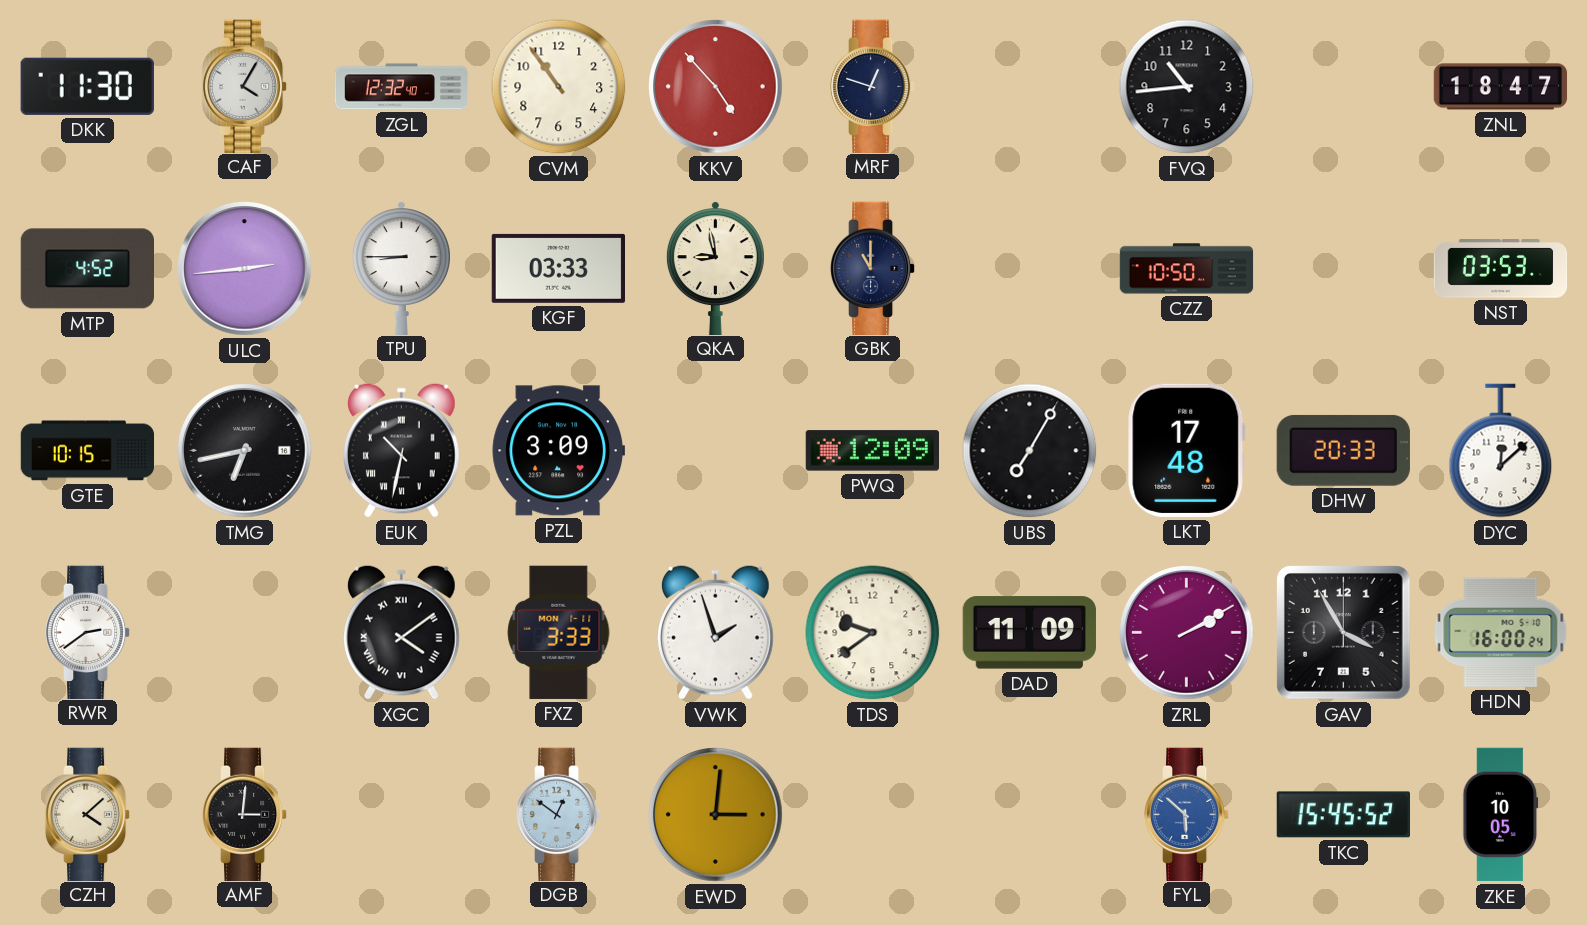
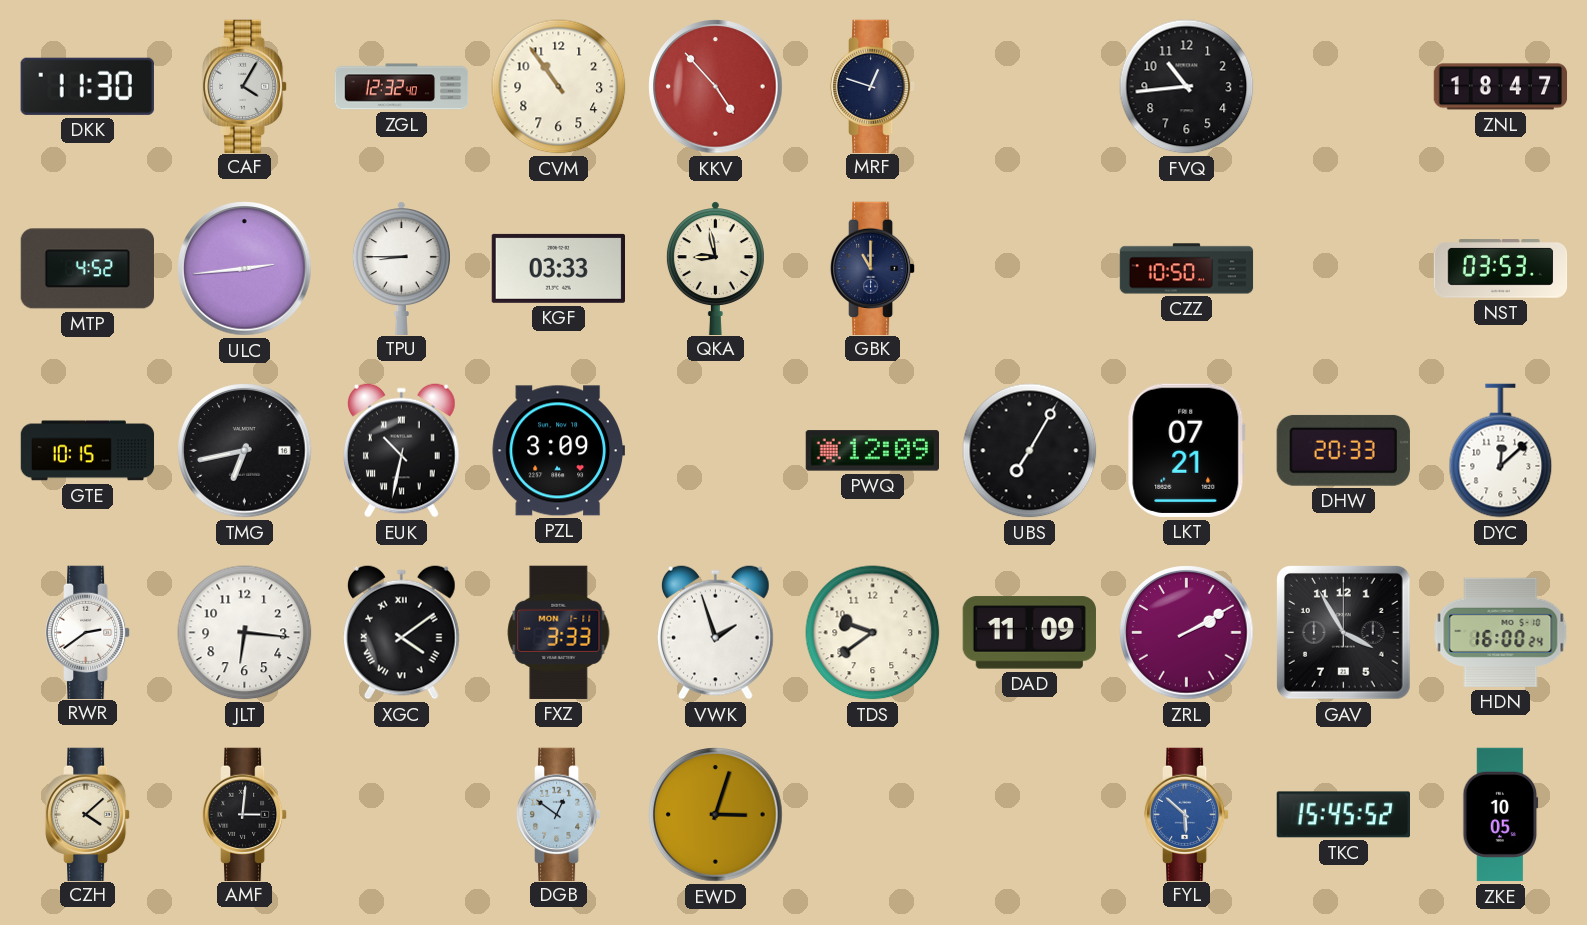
LKT: 17:48 -> 07:21
JLT: none -> 6:16
EWD: 3:01 -> 3:03
